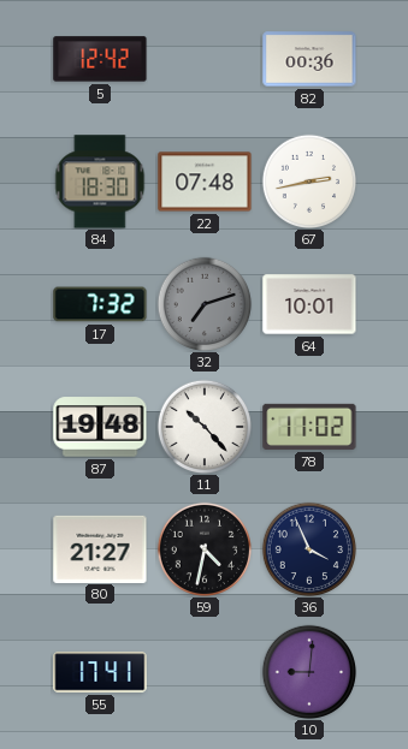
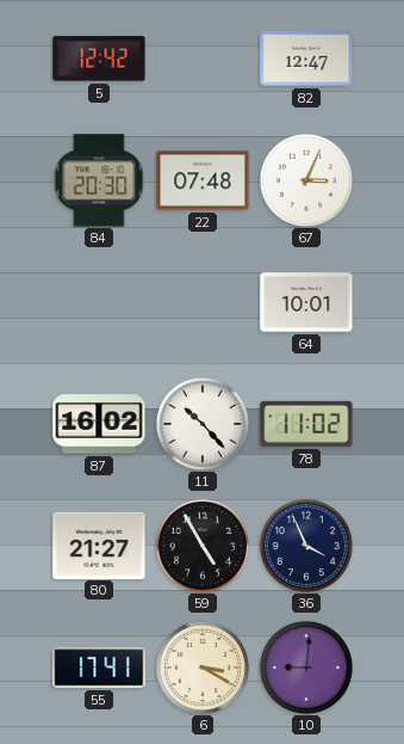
82: 00:36 -> 12:47
84: 18:30 -> 20:30
67: 2:43 -> 3:04
17: 7:32 -> none
32: 7:12 -> none
87: 19:48 -> 16:02
59: 4:32 -> 4:55
6: none -> 3:20
